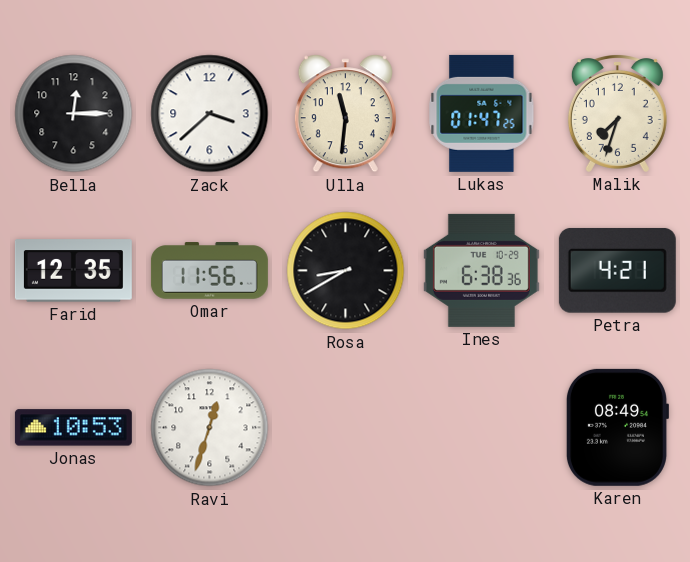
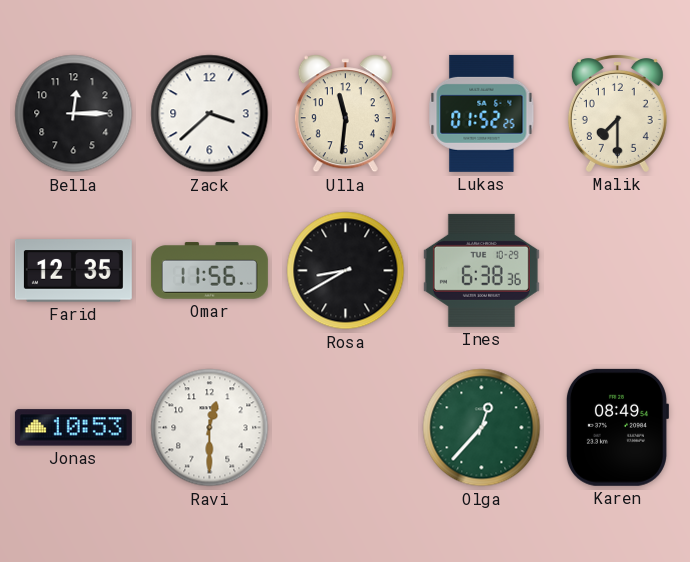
Lukas: 01:47 -> 01:52
Malik: 7:33 -> 7:30
Petra: 4:21 -> none
Ravi: 12:33 -> 12:30
Olga: none -> 12:37
